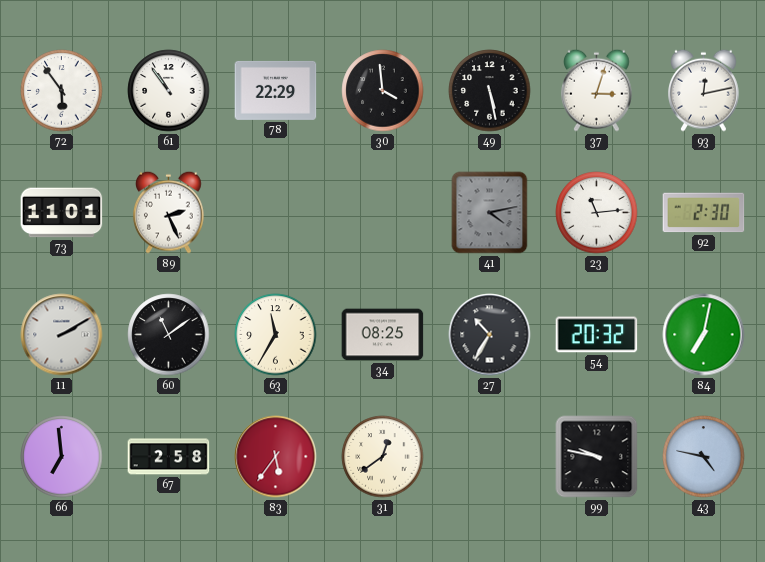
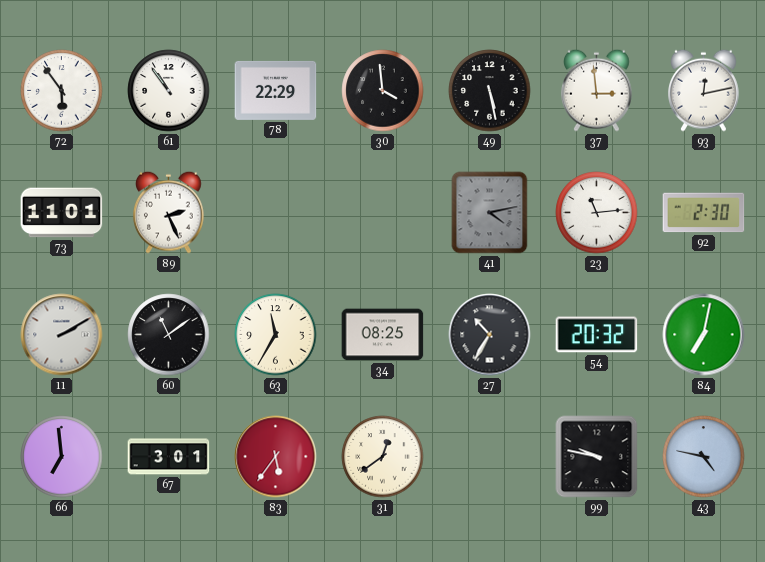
37: 3:03 -> 2:59
67: 2:58 -> 3:01
